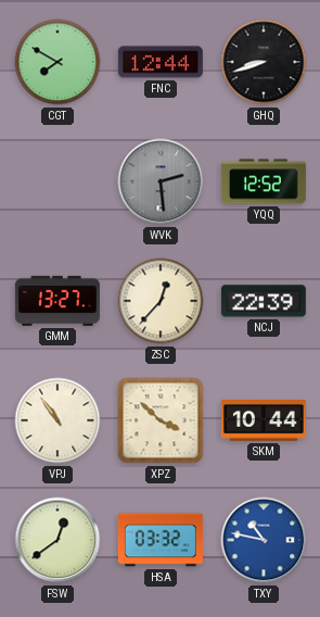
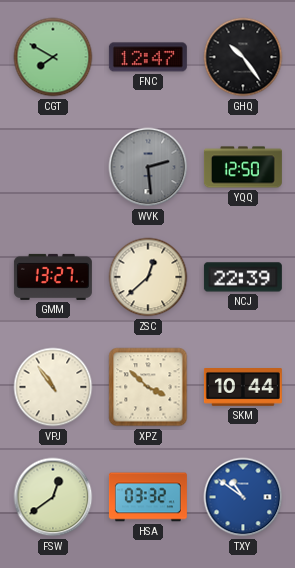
FNC: 12:44 -> 12:47
GHQ: 8:42 -> 10:24
YQQ: 12:52 -> 12:50
ZSC: 12:37 -> 12:38
TXY: 10:47 -> 10:51
